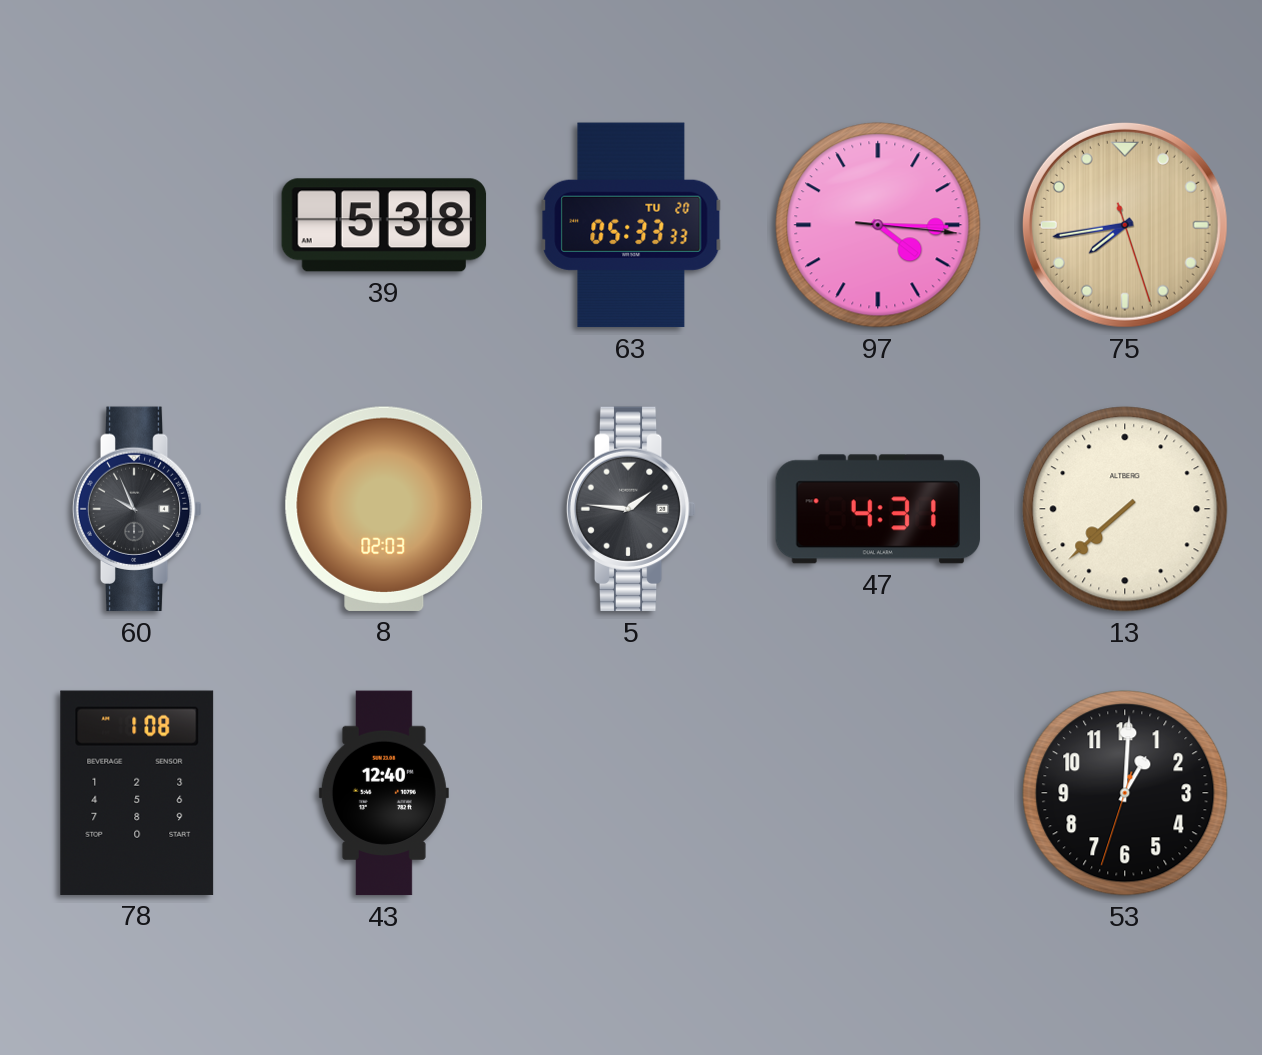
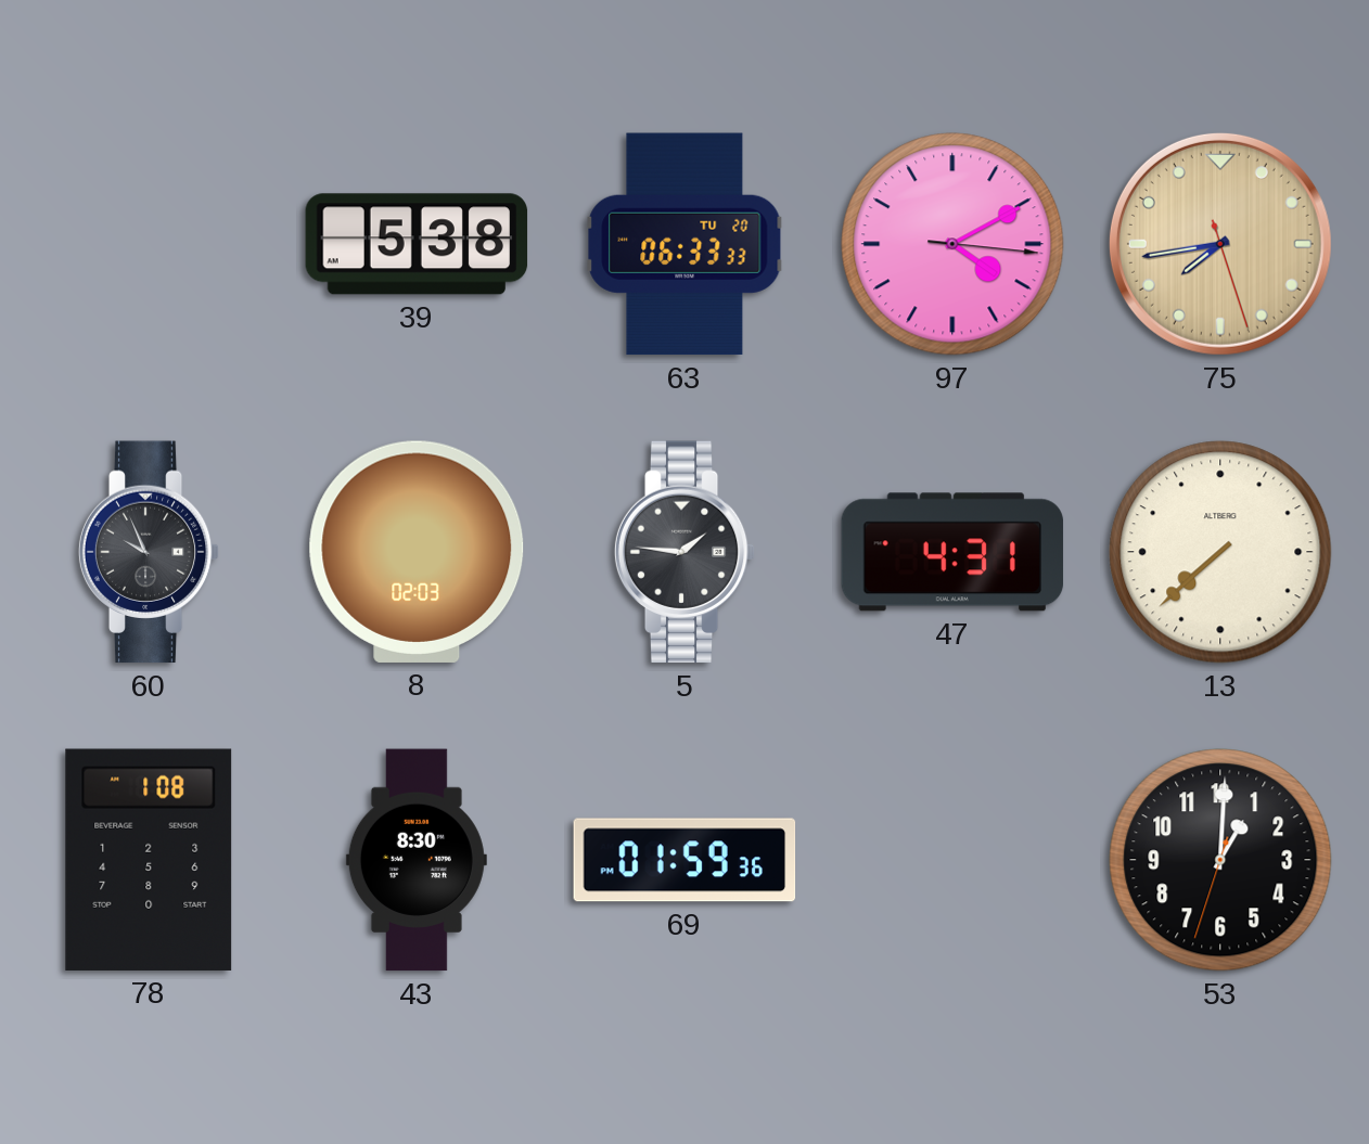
63: 05:33 -> 06:33
97: 4:15 -> 4:10
43: 12:40 -> 8:30
69: none -> 01:59
